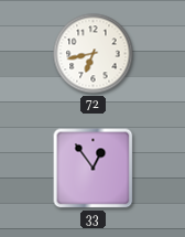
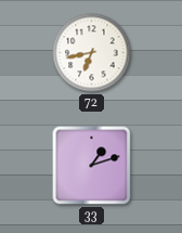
33: 12:54 -> 1:12
